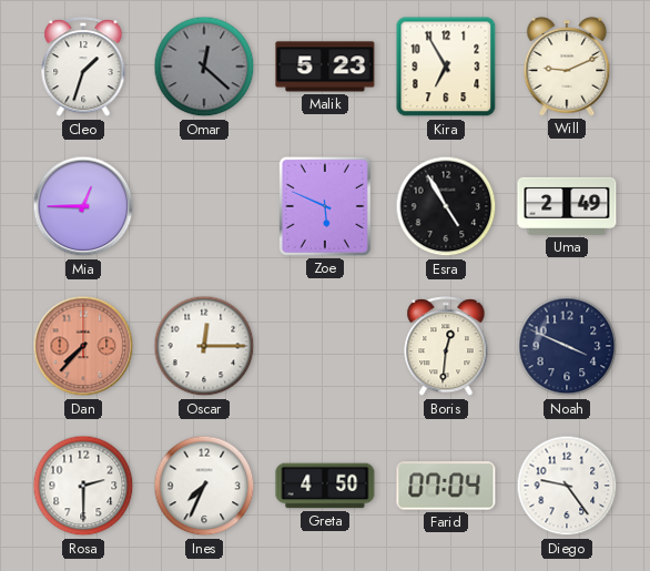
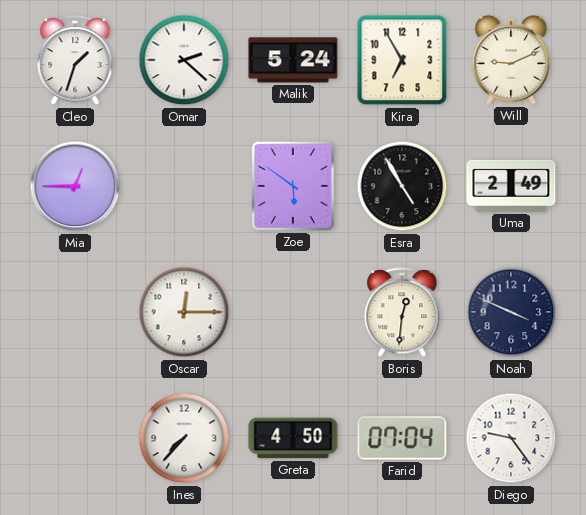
Omar: 12:22 -> 2:22
Omar dial: grey -> white
Malik: 5:23 -> 5:24
Zoe: 5:49 -> 5:51
Dan: 7:37 -> none
Rosa: 2:30 -> none
Ines: 7:34 -> 7:37
